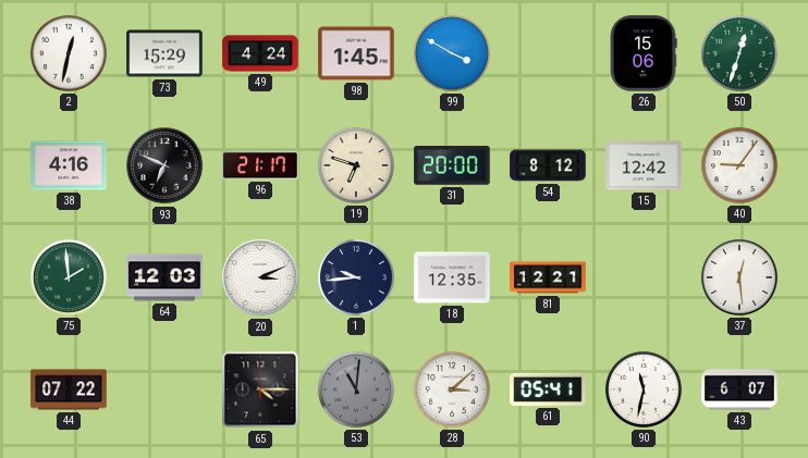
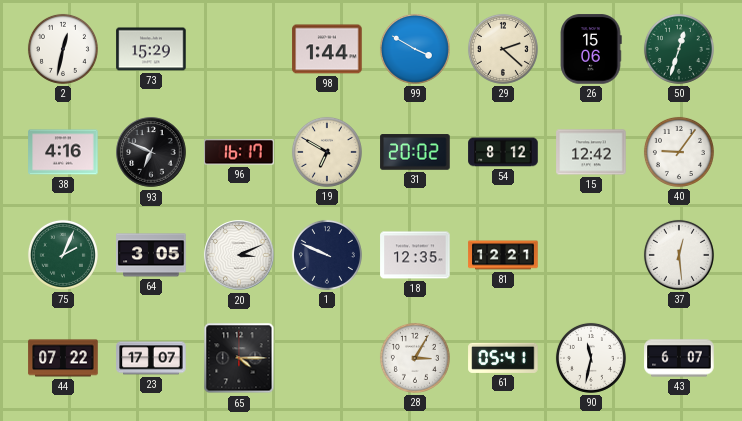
49: 4:24 -> none
98: 1:45 -> 1:44
29: none -> 2:22
96: 21:17 -> 16:17
19: 6:48 -> 6:50
31: 20:00 -> 20:02
75: 1:59 -> 2:04
64: 12:03 -> 3:05
1: 9:44 -> 9:49
23: none -> 17:07
53: 11:01 -> none
28: 3:08 -> 3:05
